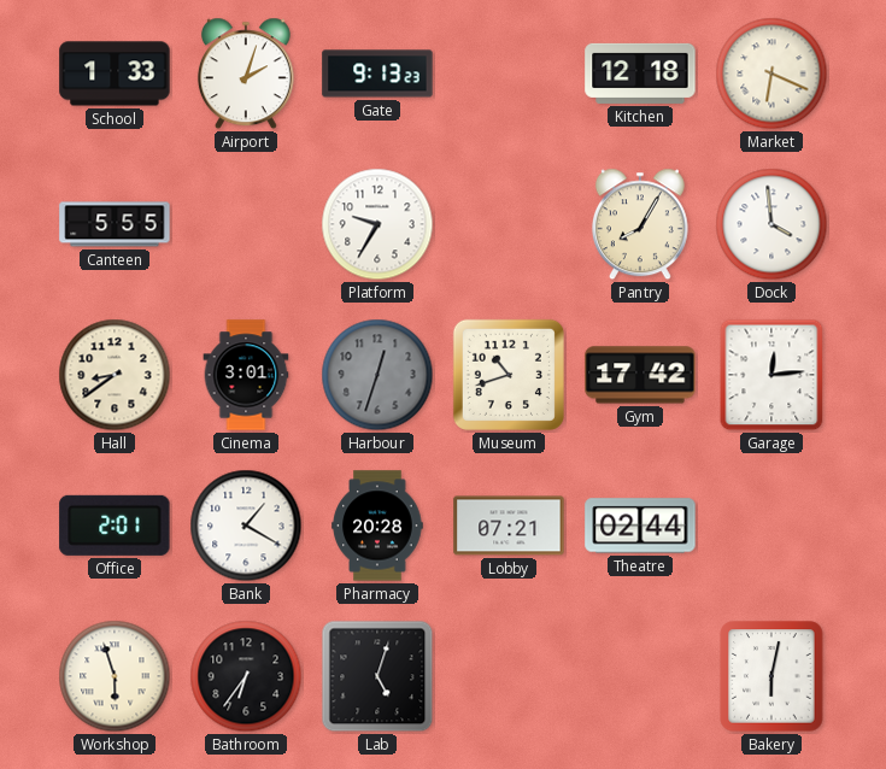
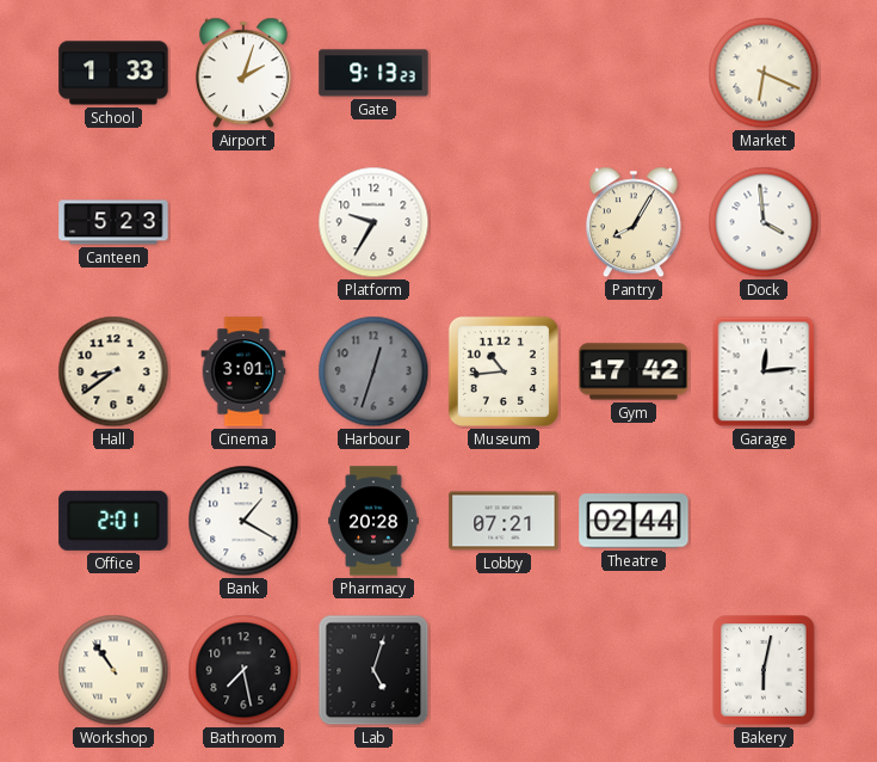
Kitchen: 12:18 -> none
Canteen: 5:55 -> 5:23
Museum: 10:42 -> 10:44
Workshop: 5:57 -> 10:54
Bathroom: 6:36 -> 7:28
